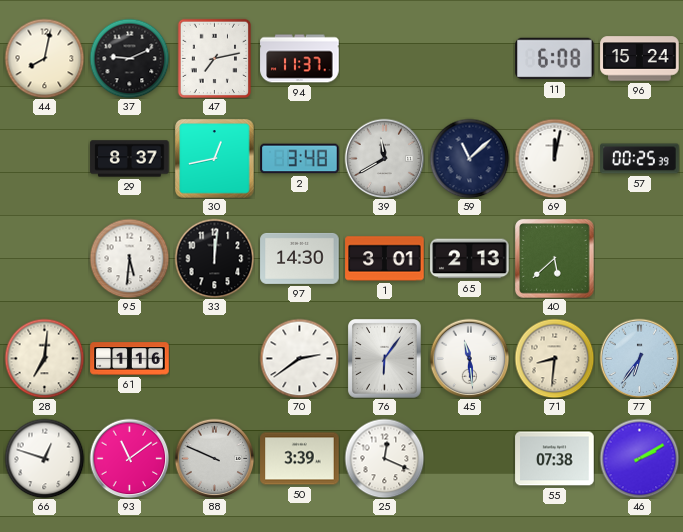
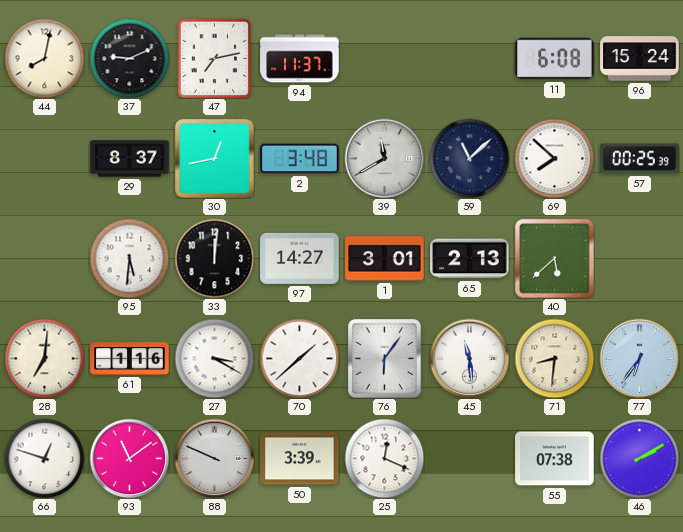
69: 12:02 -> 7:52
97: 14:30 -> 14:27
27: none -> 3:20
70: 2:39 -> 1:38
